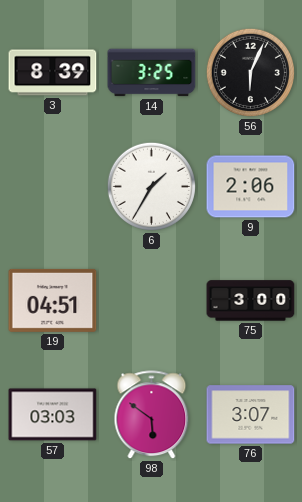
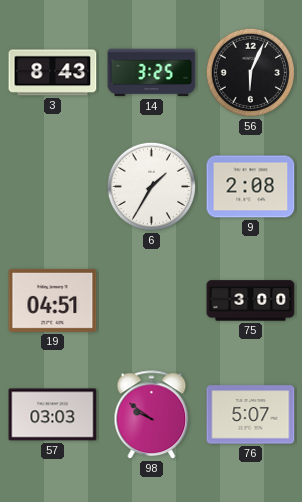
3: 8:39 -> 8:43
9: 2:06 -> 2:08
98: 5:51 -> 9:51
76: 3:07 -> 5:07
